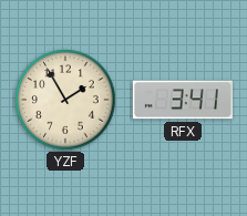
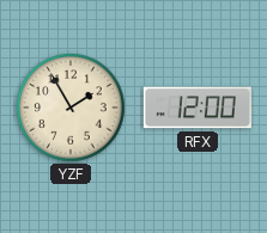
RFX: 3:41 -> 12:00
